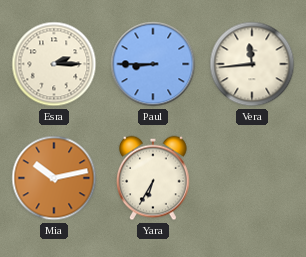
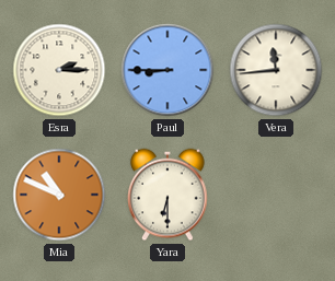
Mia: 10:13 -> 10:49
Yara: 6:35 -> 6:30
